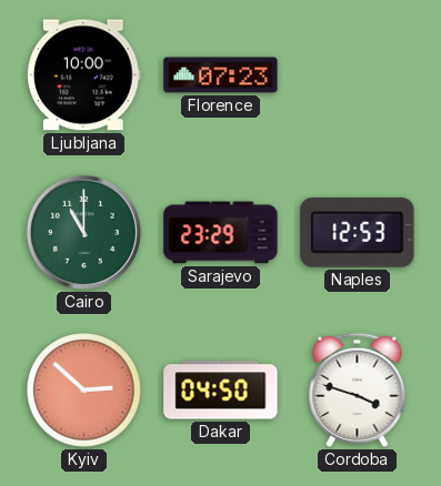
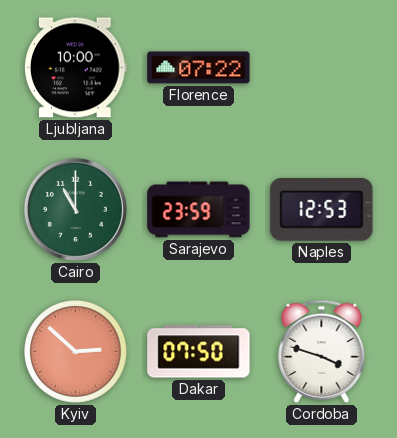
Florence: 07:23 -> 07:22
Sarajevo: 23:29 -> 23:59
Dakar: 04:50 -> 07:50
